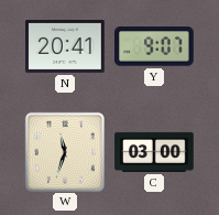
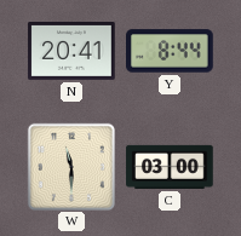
Y: 9:07 -> 8:44
W: 11:33 -> 11:30
